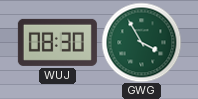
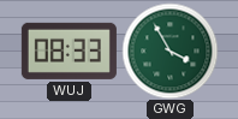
WUJ: 08:30 -> 08:33
